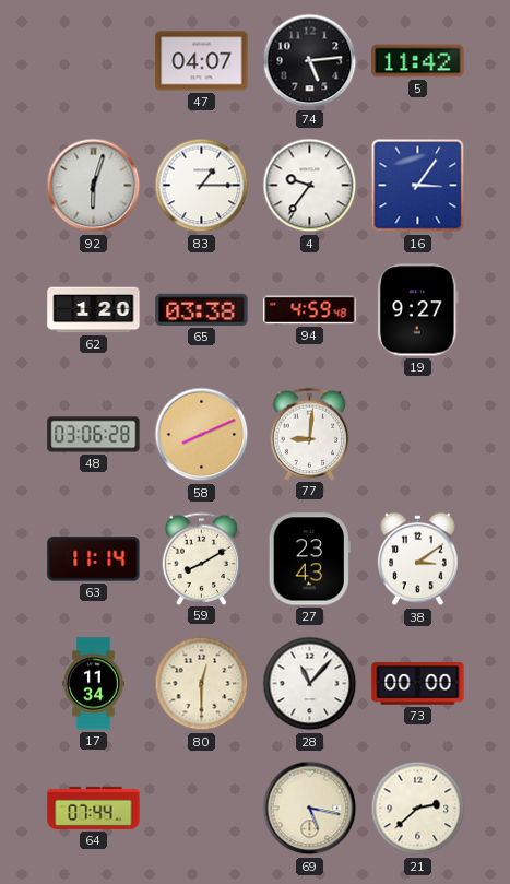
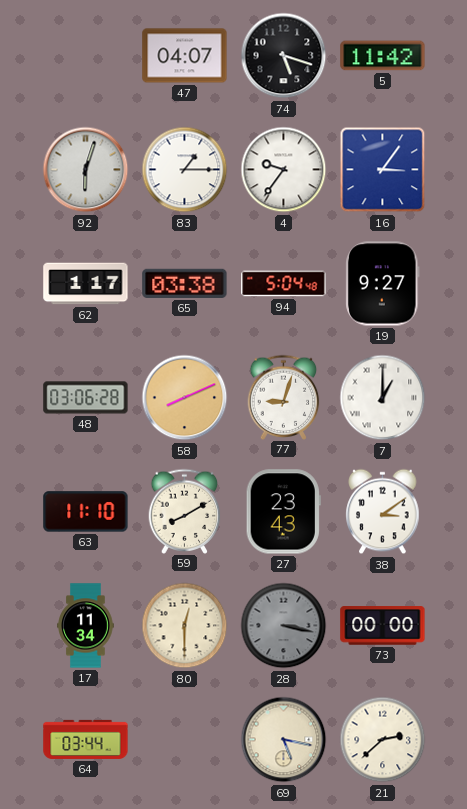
74: 5:14 -> 5:18
62: 1:20 -> 1:17
94: 4:59 -> 5:04
77: 9:01 -> 9:03
7: none -> 1:00
63: 11:14 -> 11:10
28: 11:07 -> 3:17
28 dial: white -> grey
64: 07:44 -> 03:44
